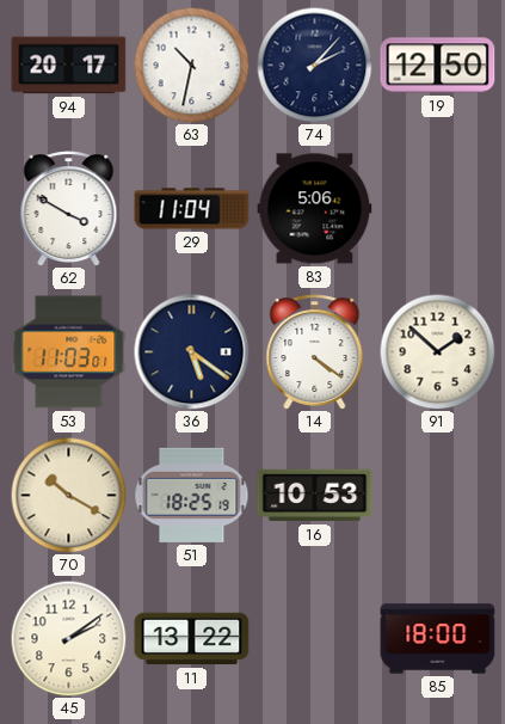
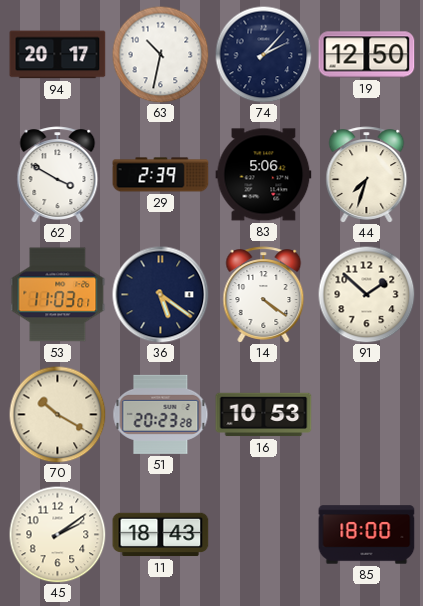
29: 11:04 -> 2:39
44: none -> 7:33
51: 18:25 -> 20:23
11: 13:22 -> 18:43
